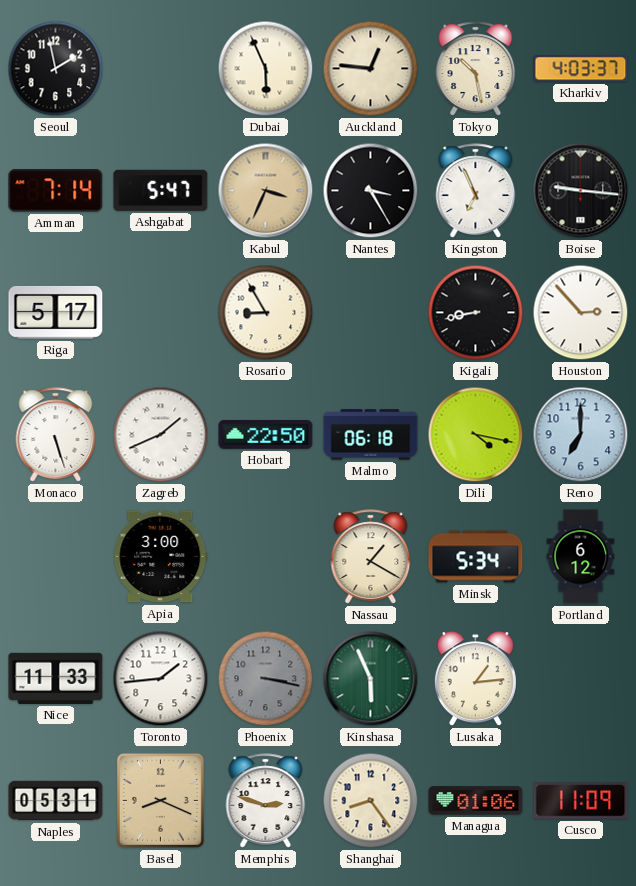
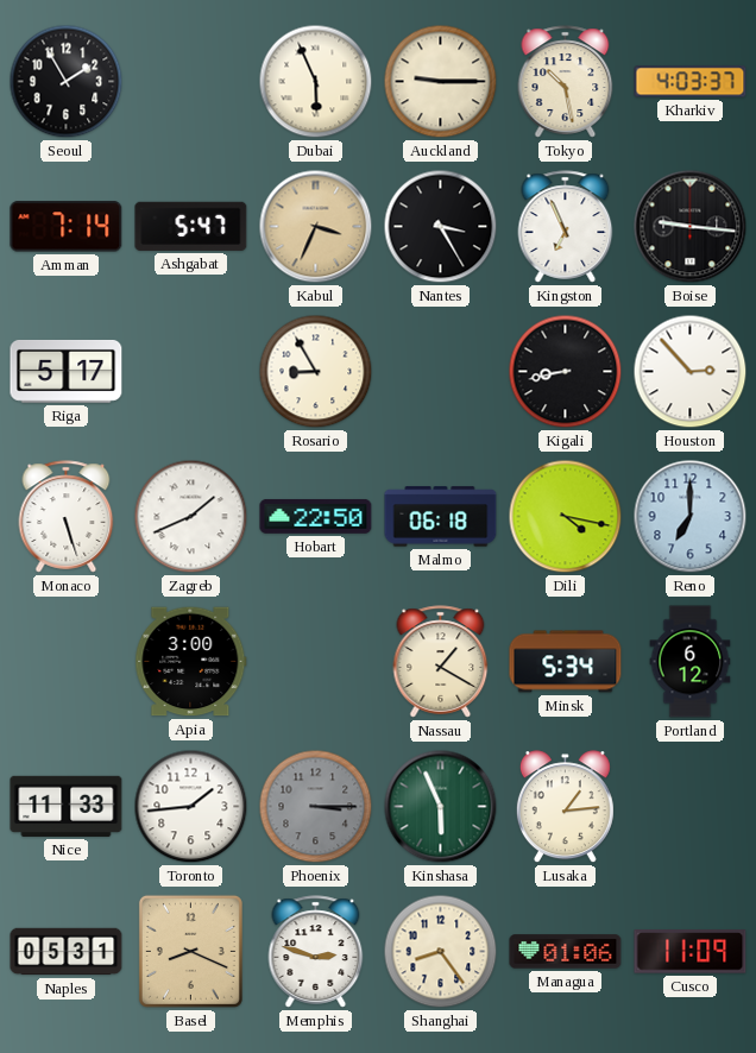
Seoul: 1:58 -> 1:55
Auckland: 12:46 -> 9:15
Phoenix: 3:17 -> 3:15
